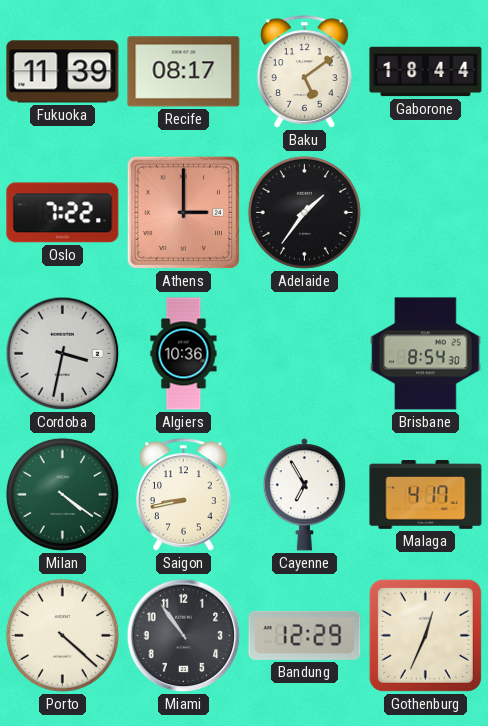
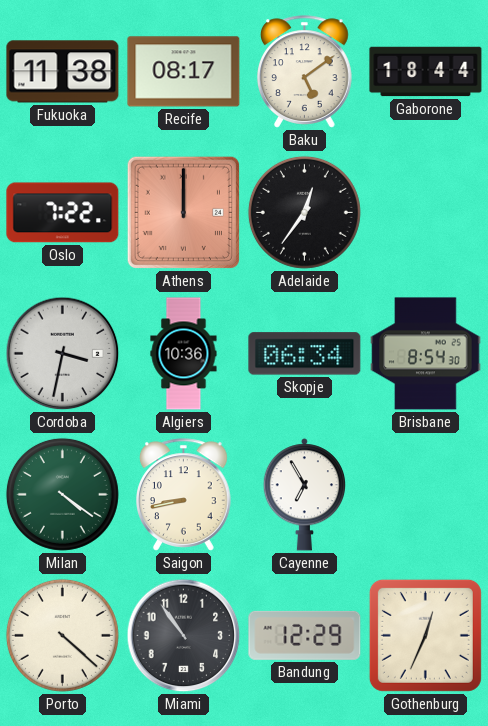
Fukuoka: 11:39 -> 11:38
Athens: 3:00 -> 12:00
Adelaide: 1:36 -> 12:36
Skopje: none -> 06:34
Malaga: 4:17 -> none
